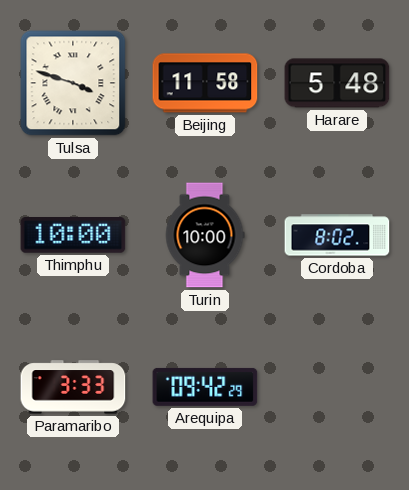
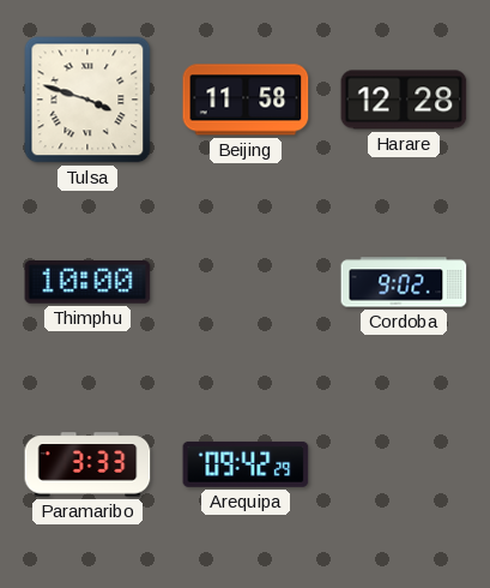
Harare: 5:48 -> 12:28
Turin: 10:00 -> none
Cordoba: 8:02 -> 9:02
